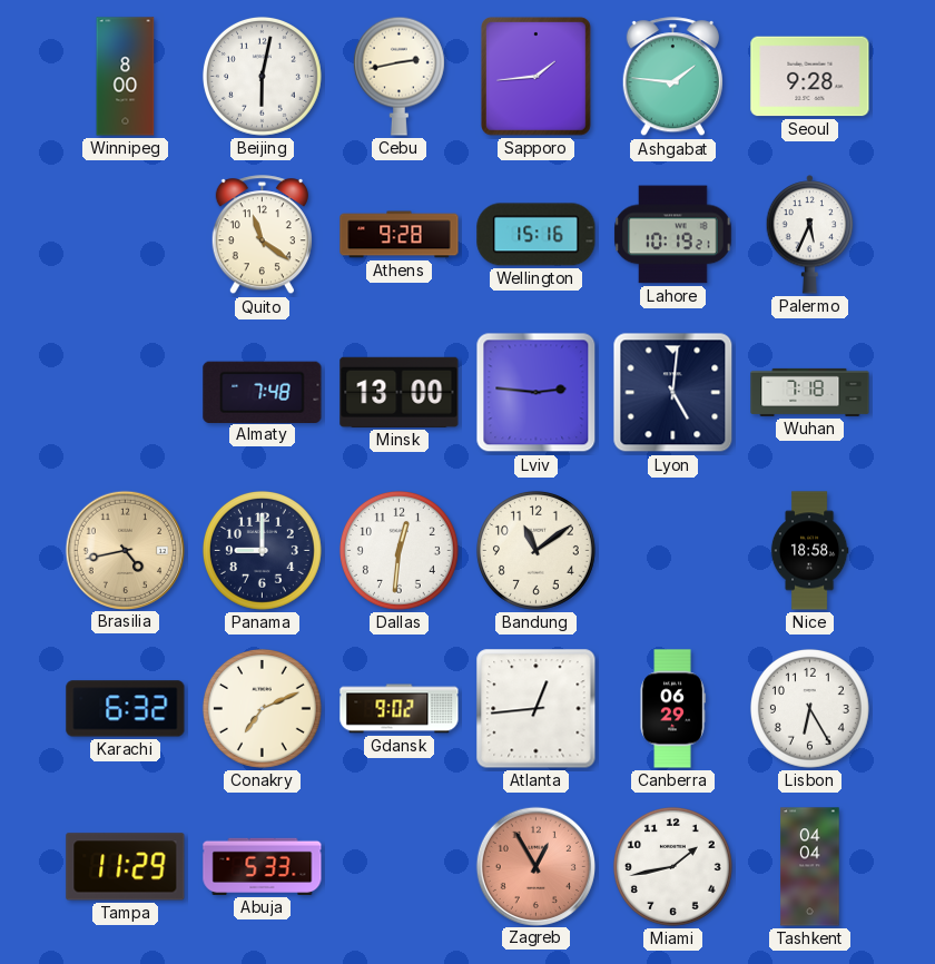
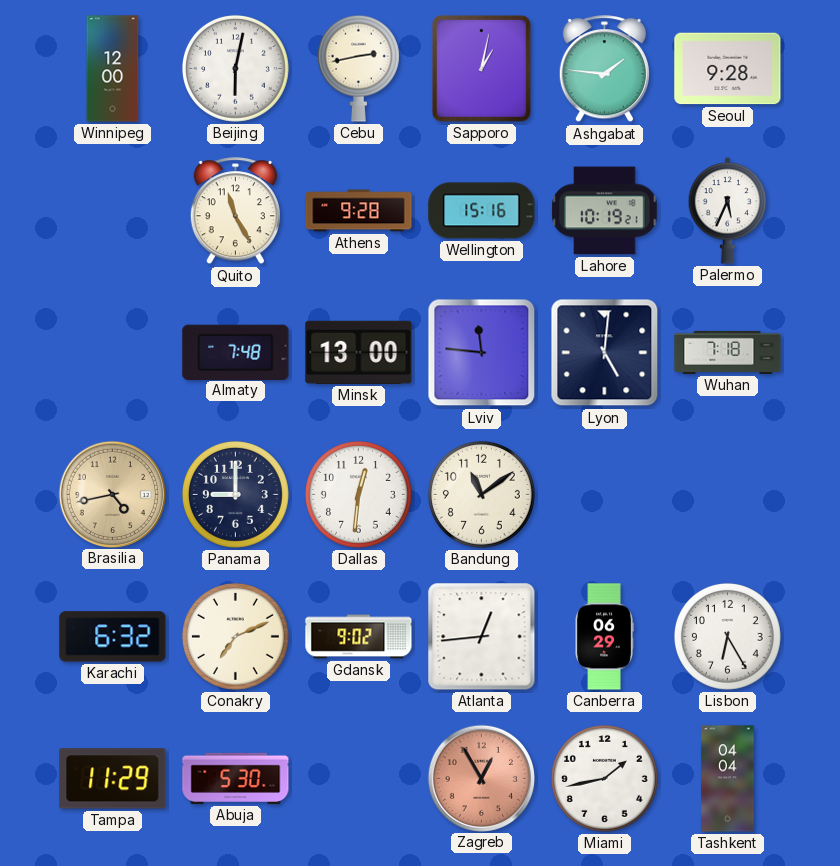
Winnipeg: 8:00 -> 12:00
Sapporo: 1:44 -> 1:02
Quito: 11:21 -> 11:25
Lviv: 2:46 -> 11:46
Nice: 18:58 -> none
Abuja: 5:33 -> 5:30
